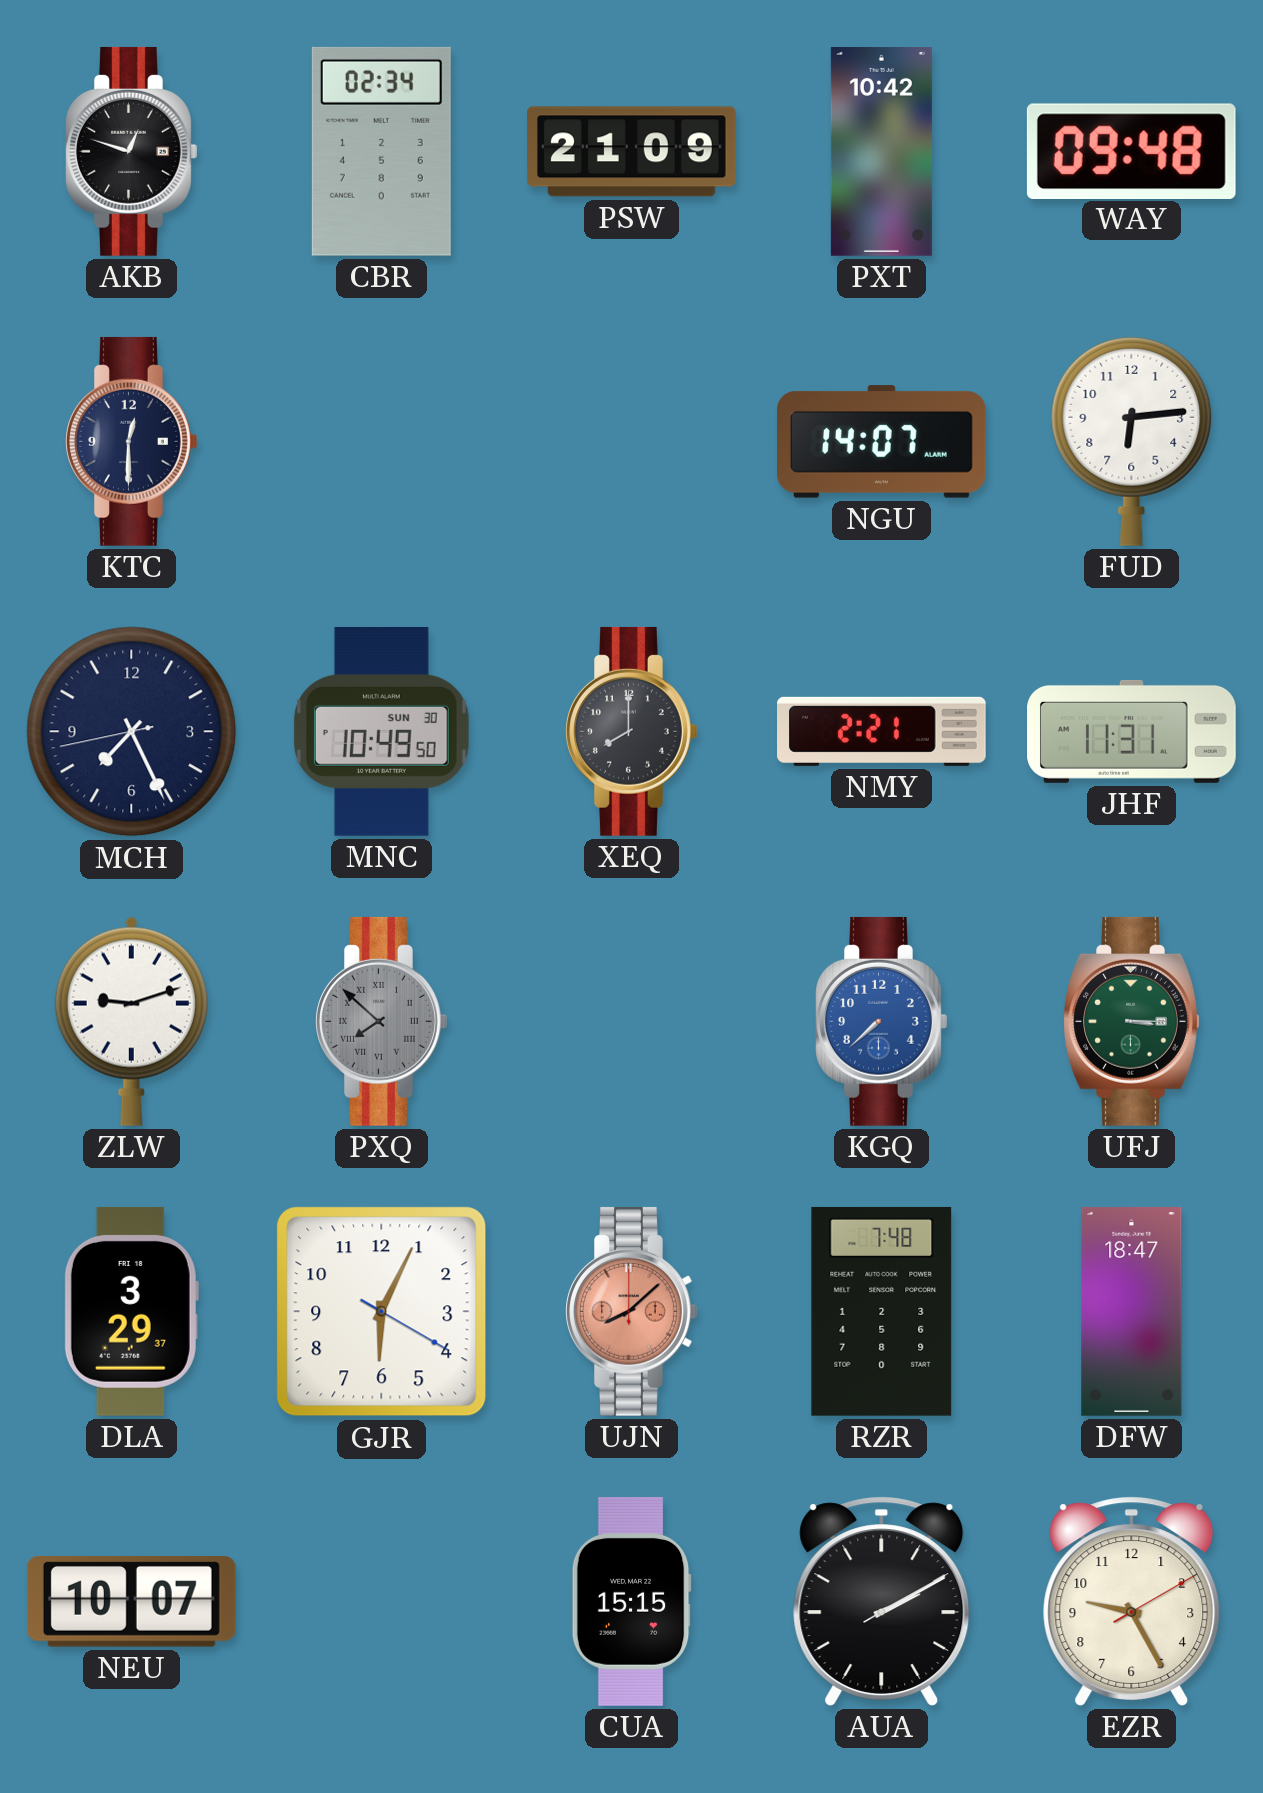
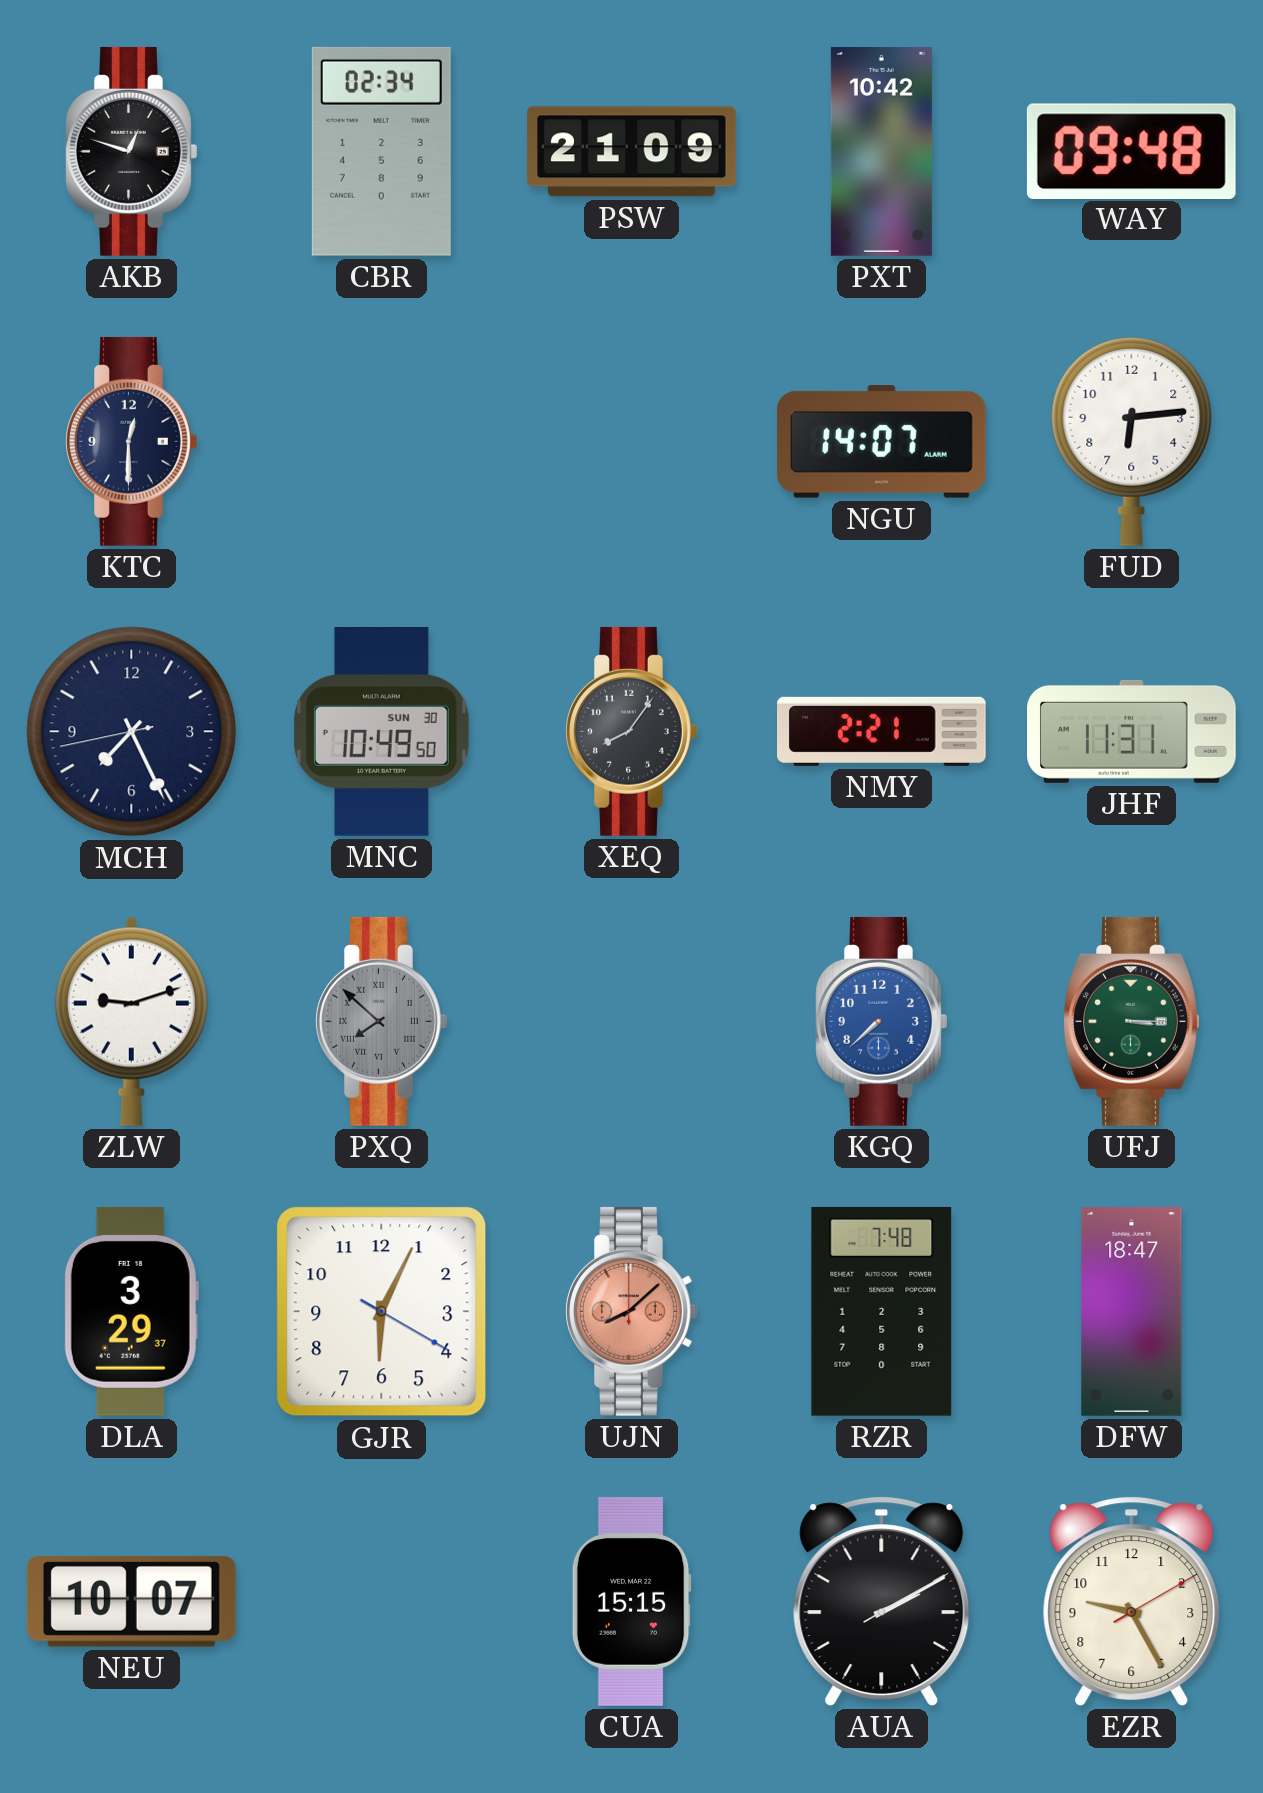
XEQ: 8:00 -> 8:06
